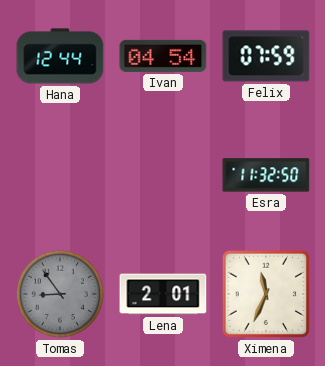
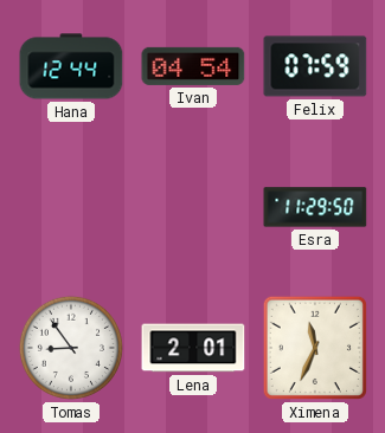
Esra: 11:32 -> 11:29
Tomas dial: grey -> white
